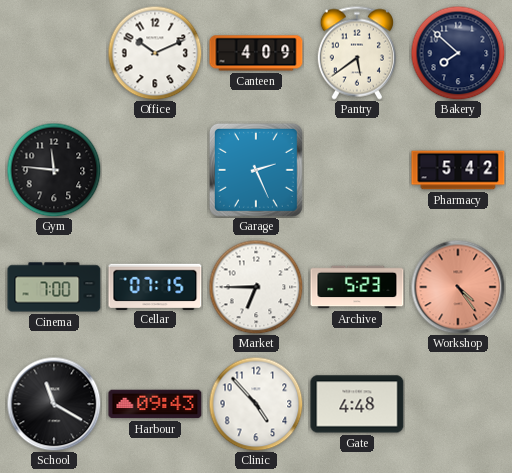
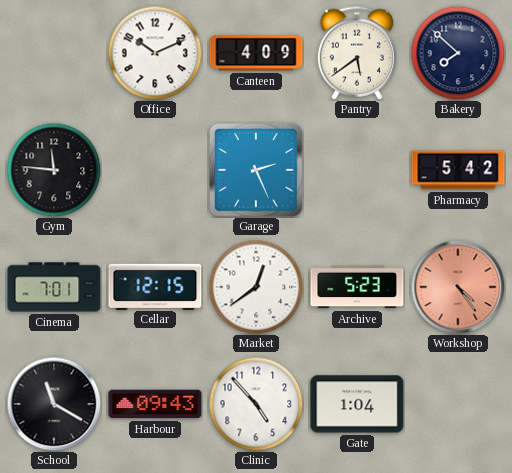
Cinema: 7:00 -> 7:01
Cellar: 07:15 -> 12:15
Market: 6:45 -> 12:39
Gate: 4:48 -> 1:04
